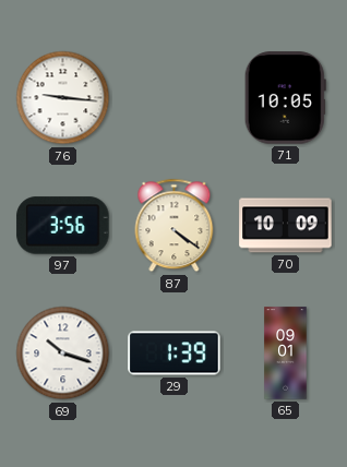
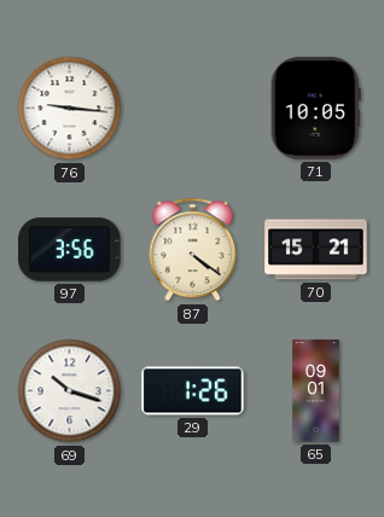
70: 10:09 -> 15:21
29: 1:39 -> 1:26
